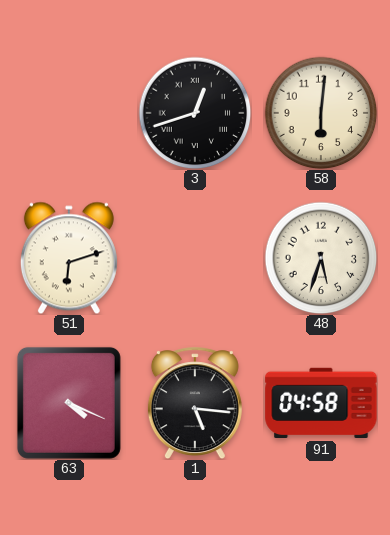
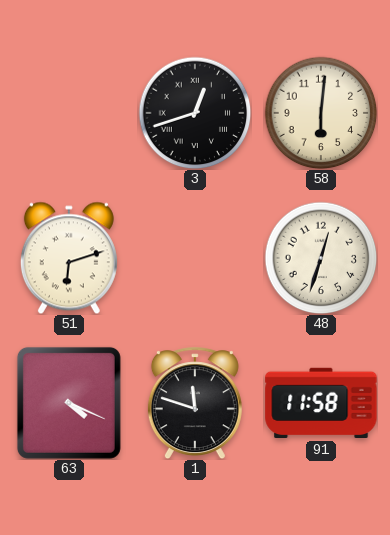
48: 5:33 -> 12:33
1: 5:16 -> 11:48
91: 04:58 -> 11:58
